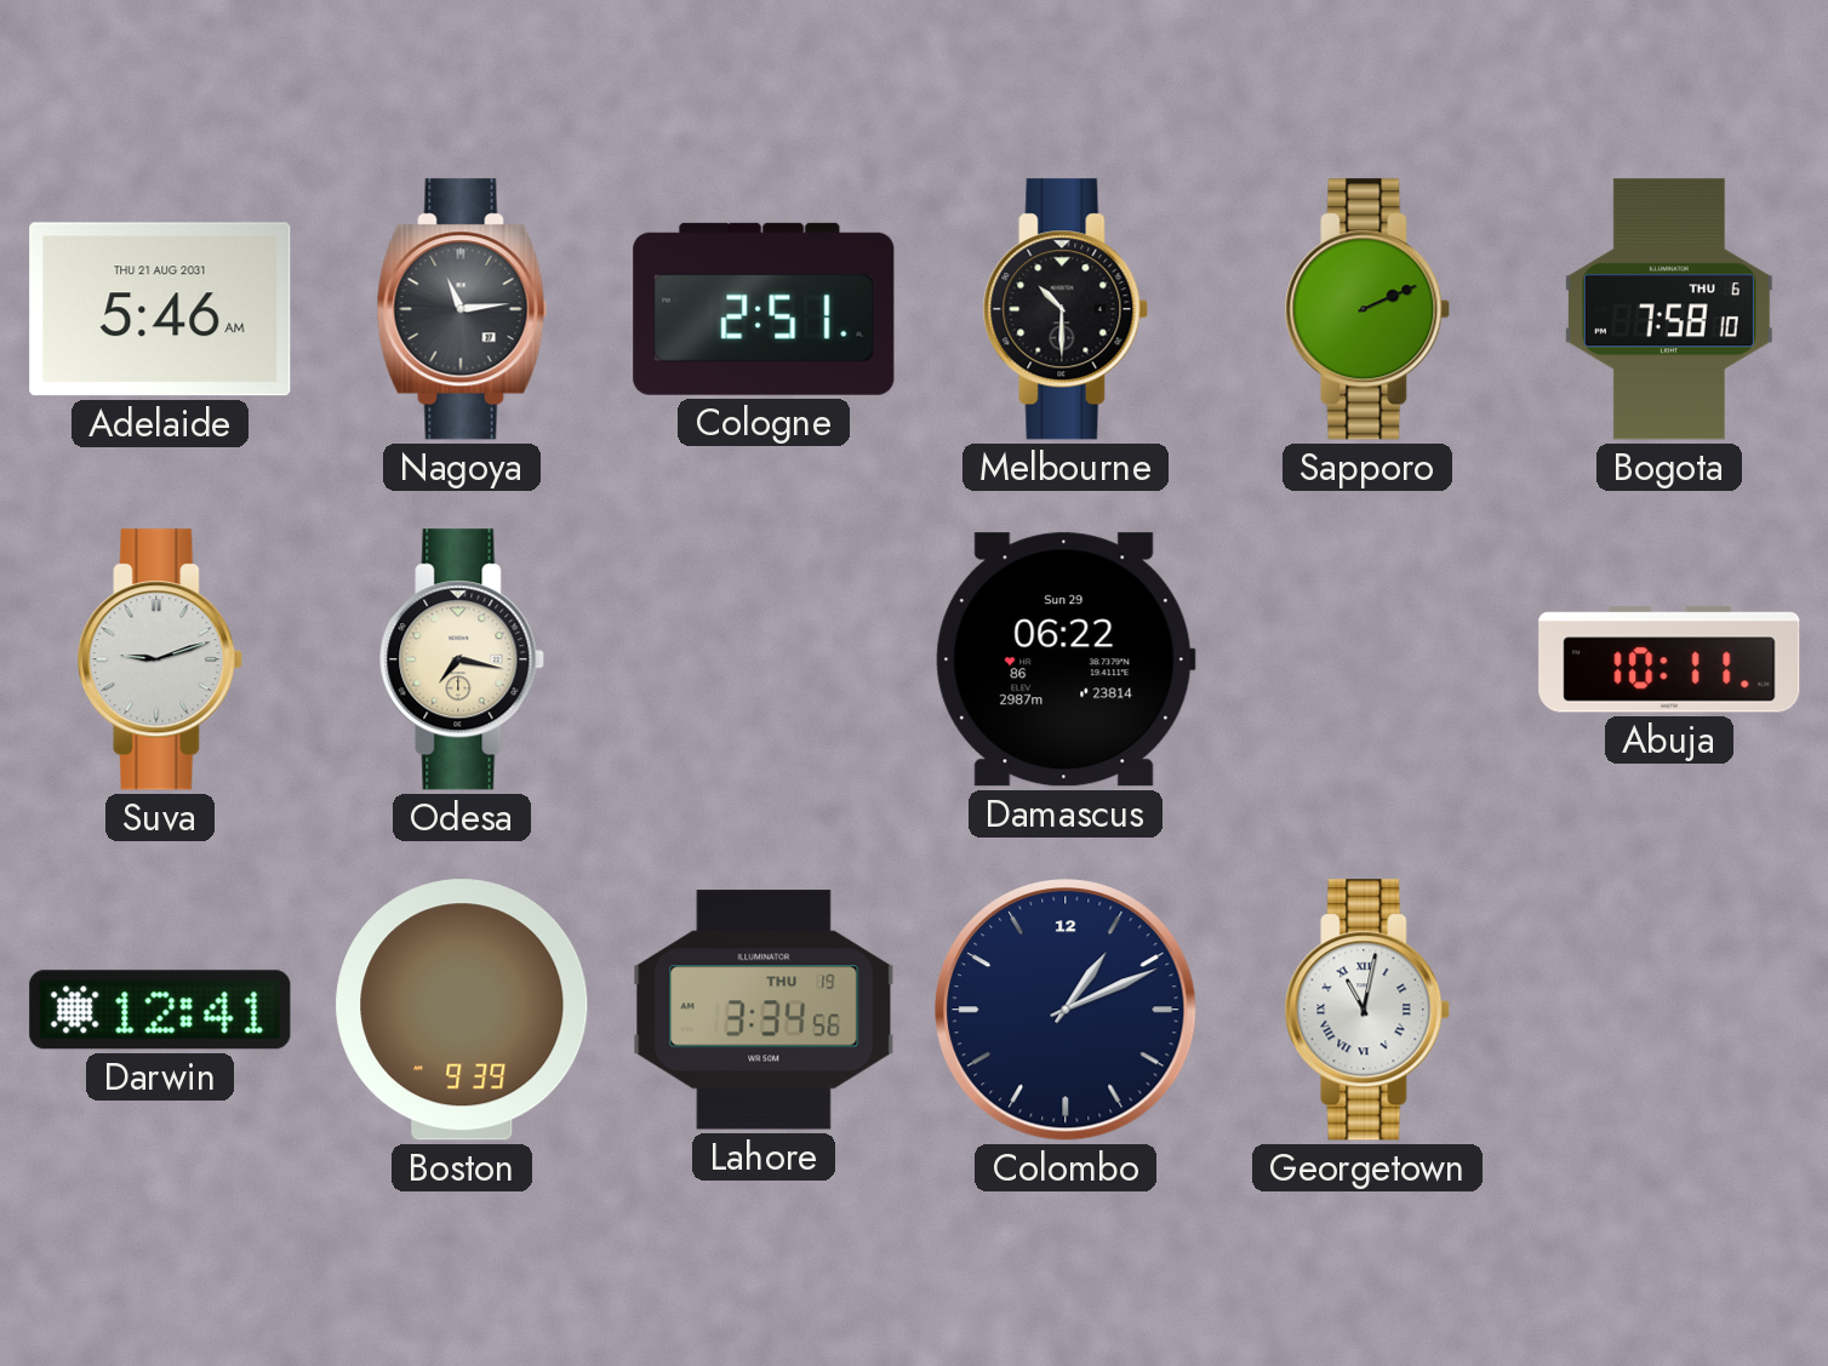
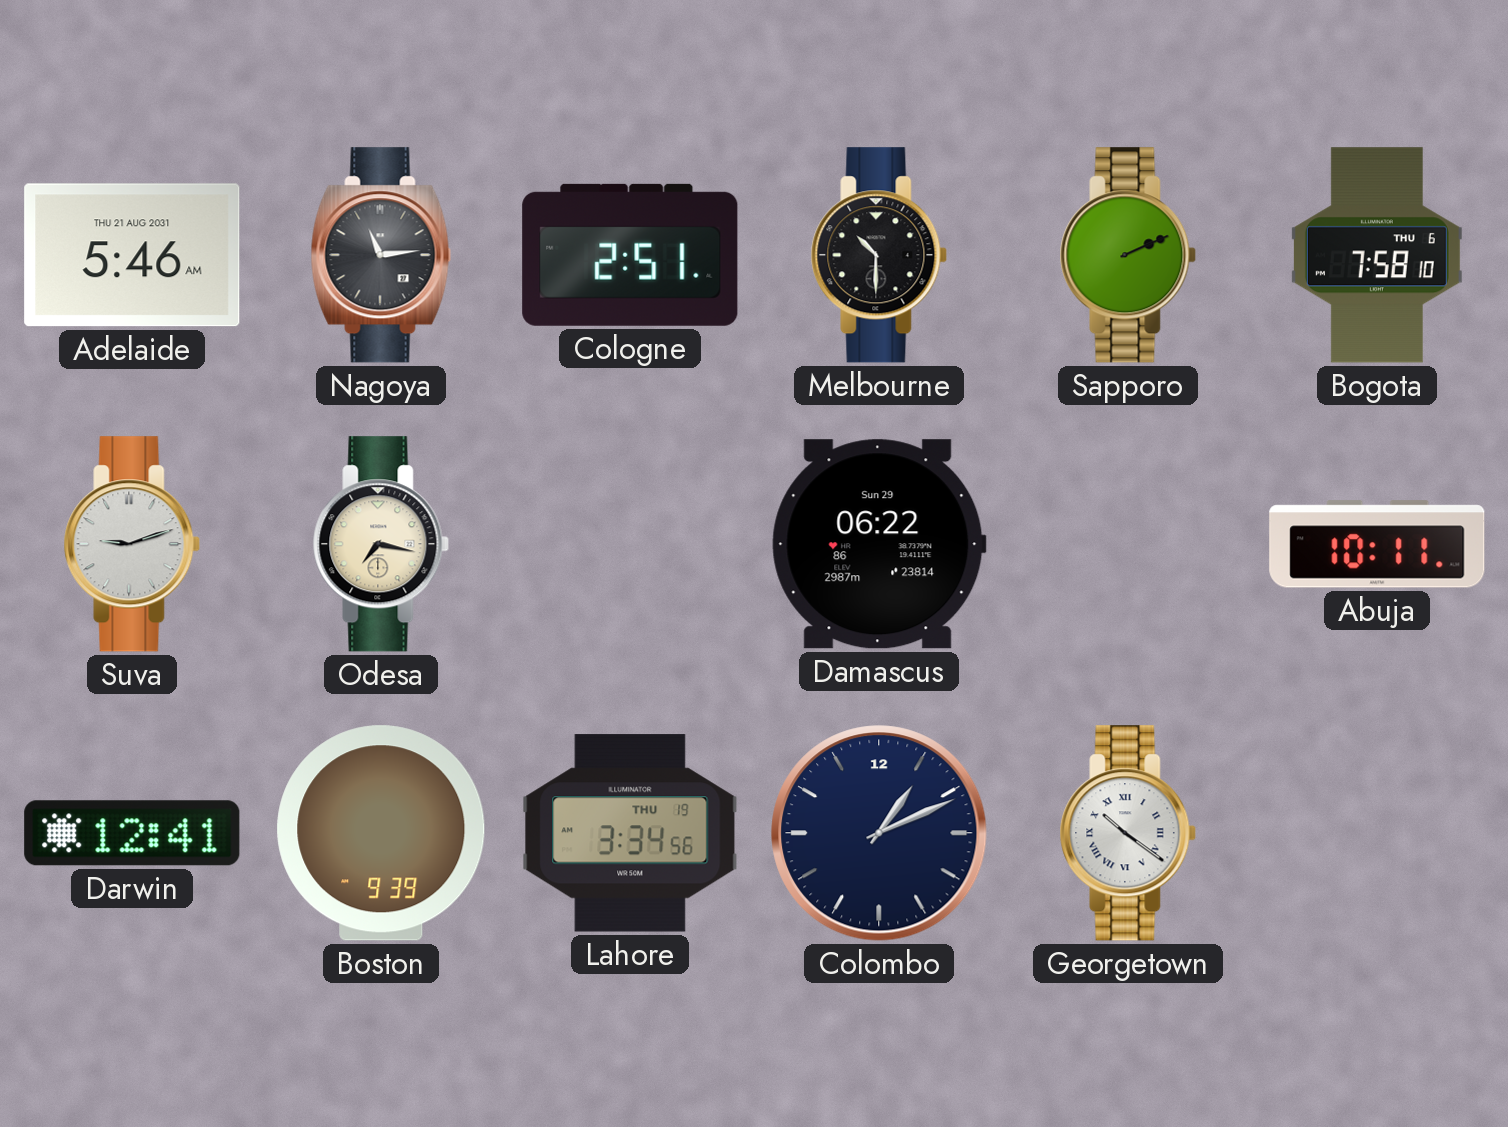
Georgetown: 11:02 -> 10:21
